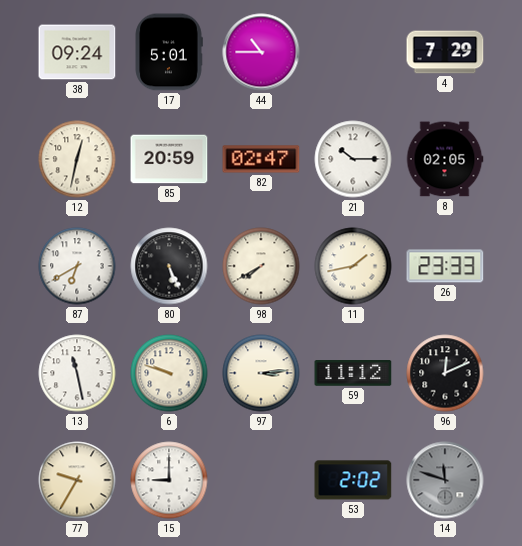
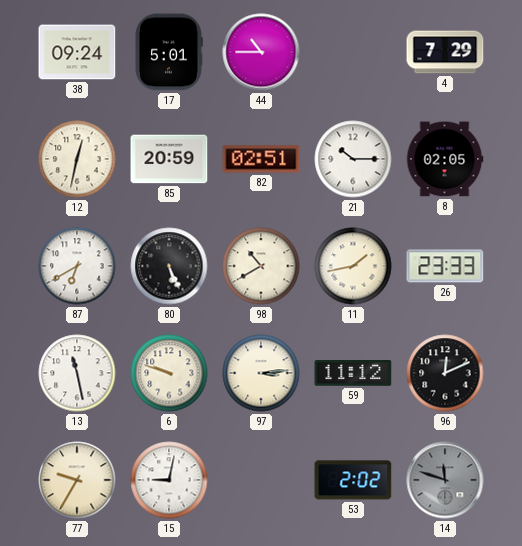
82: 02:47 -> 02:51
98: 7:40 -> 10:40
15: 9:00 -> 9:02
